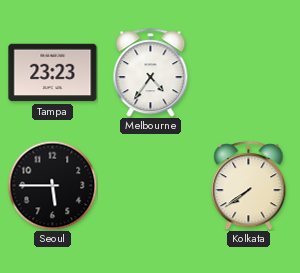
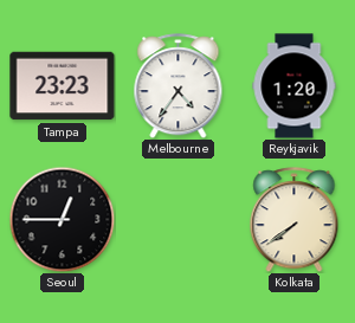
Reykjavik: none -> 1:20
Seoul: 5:45 -> 12:45
